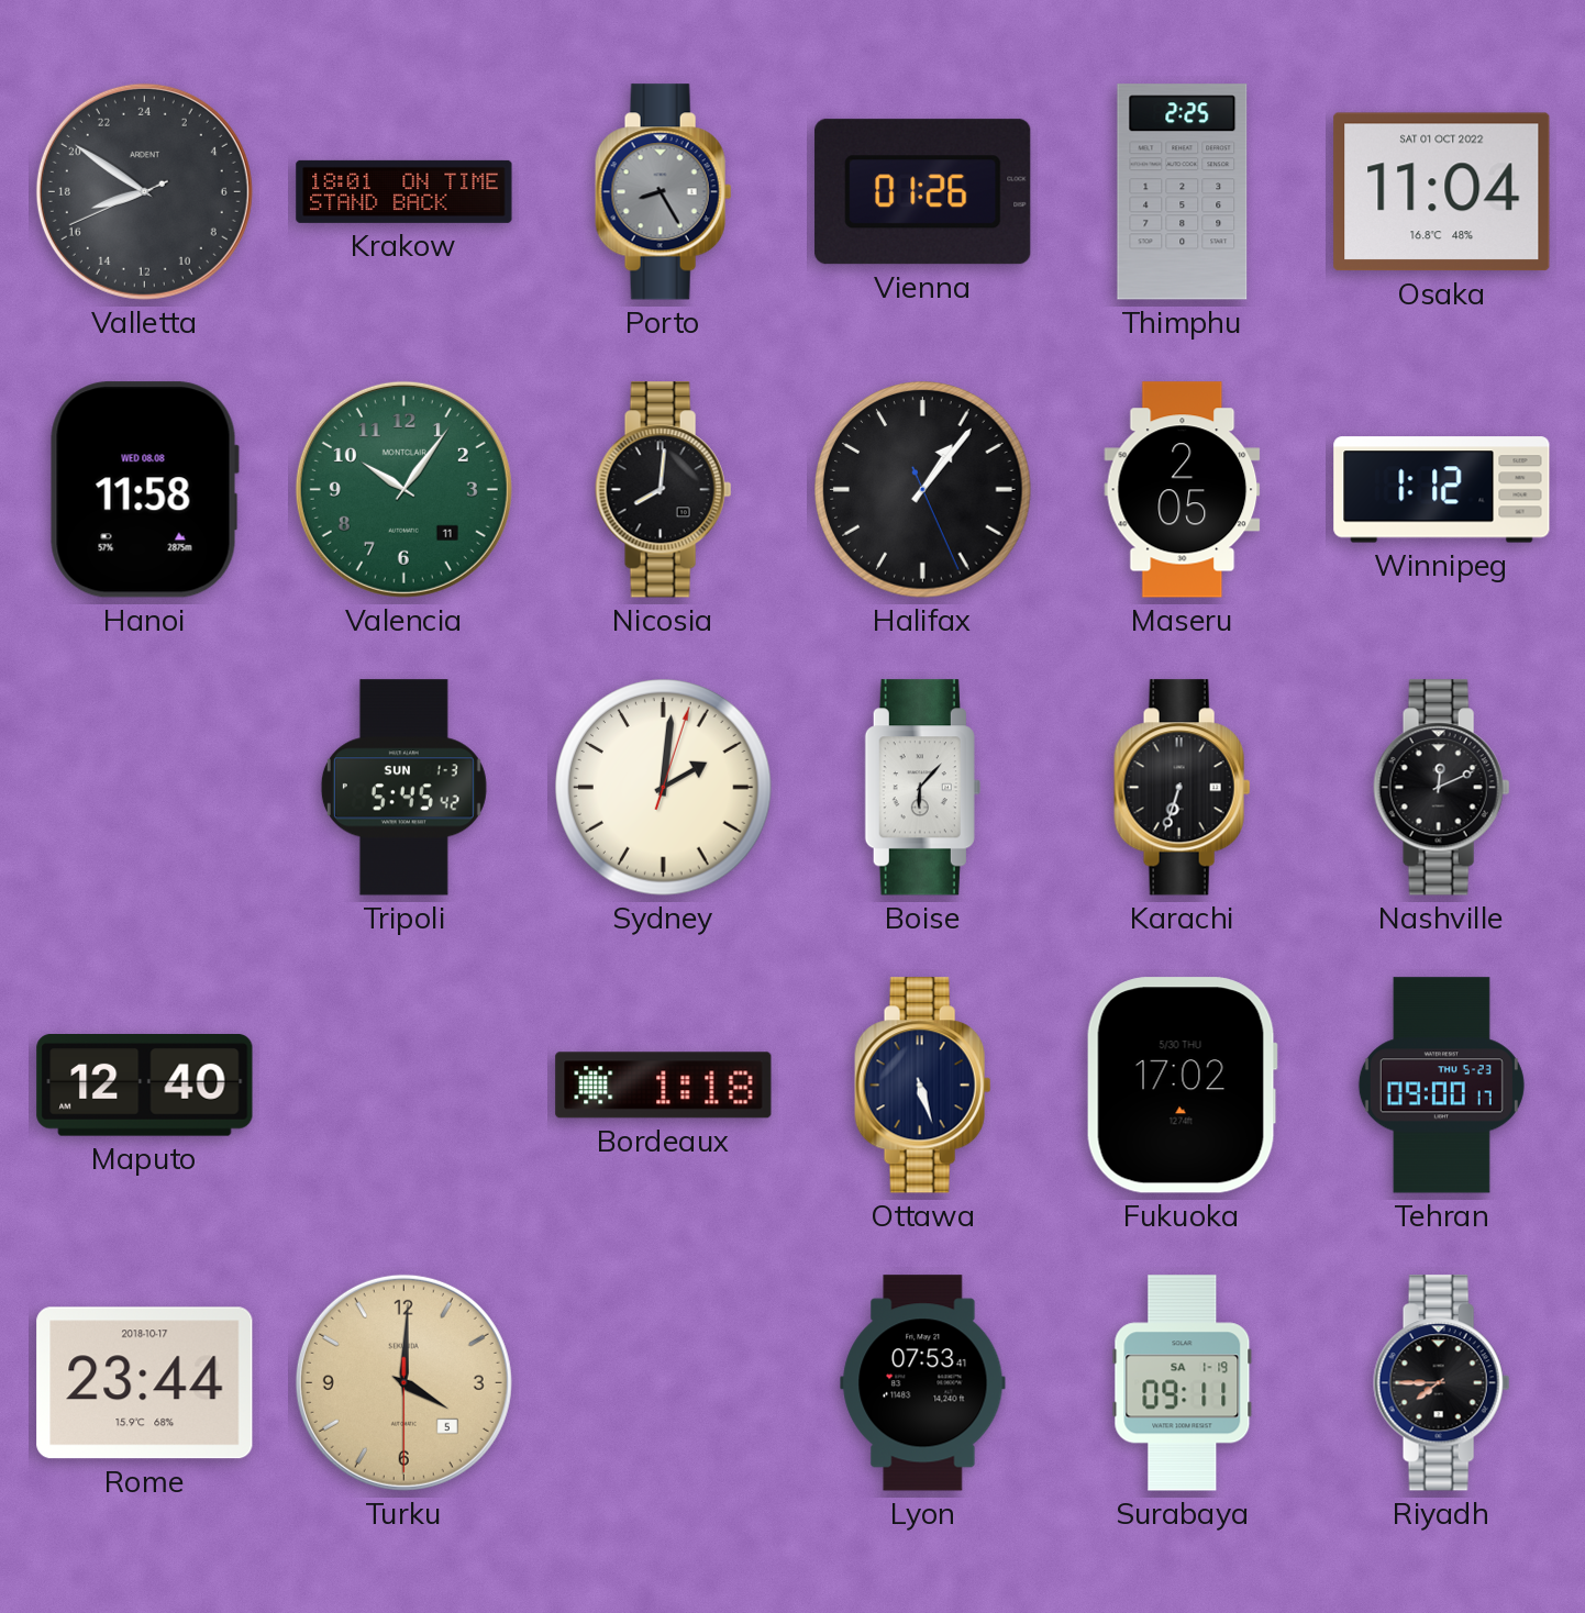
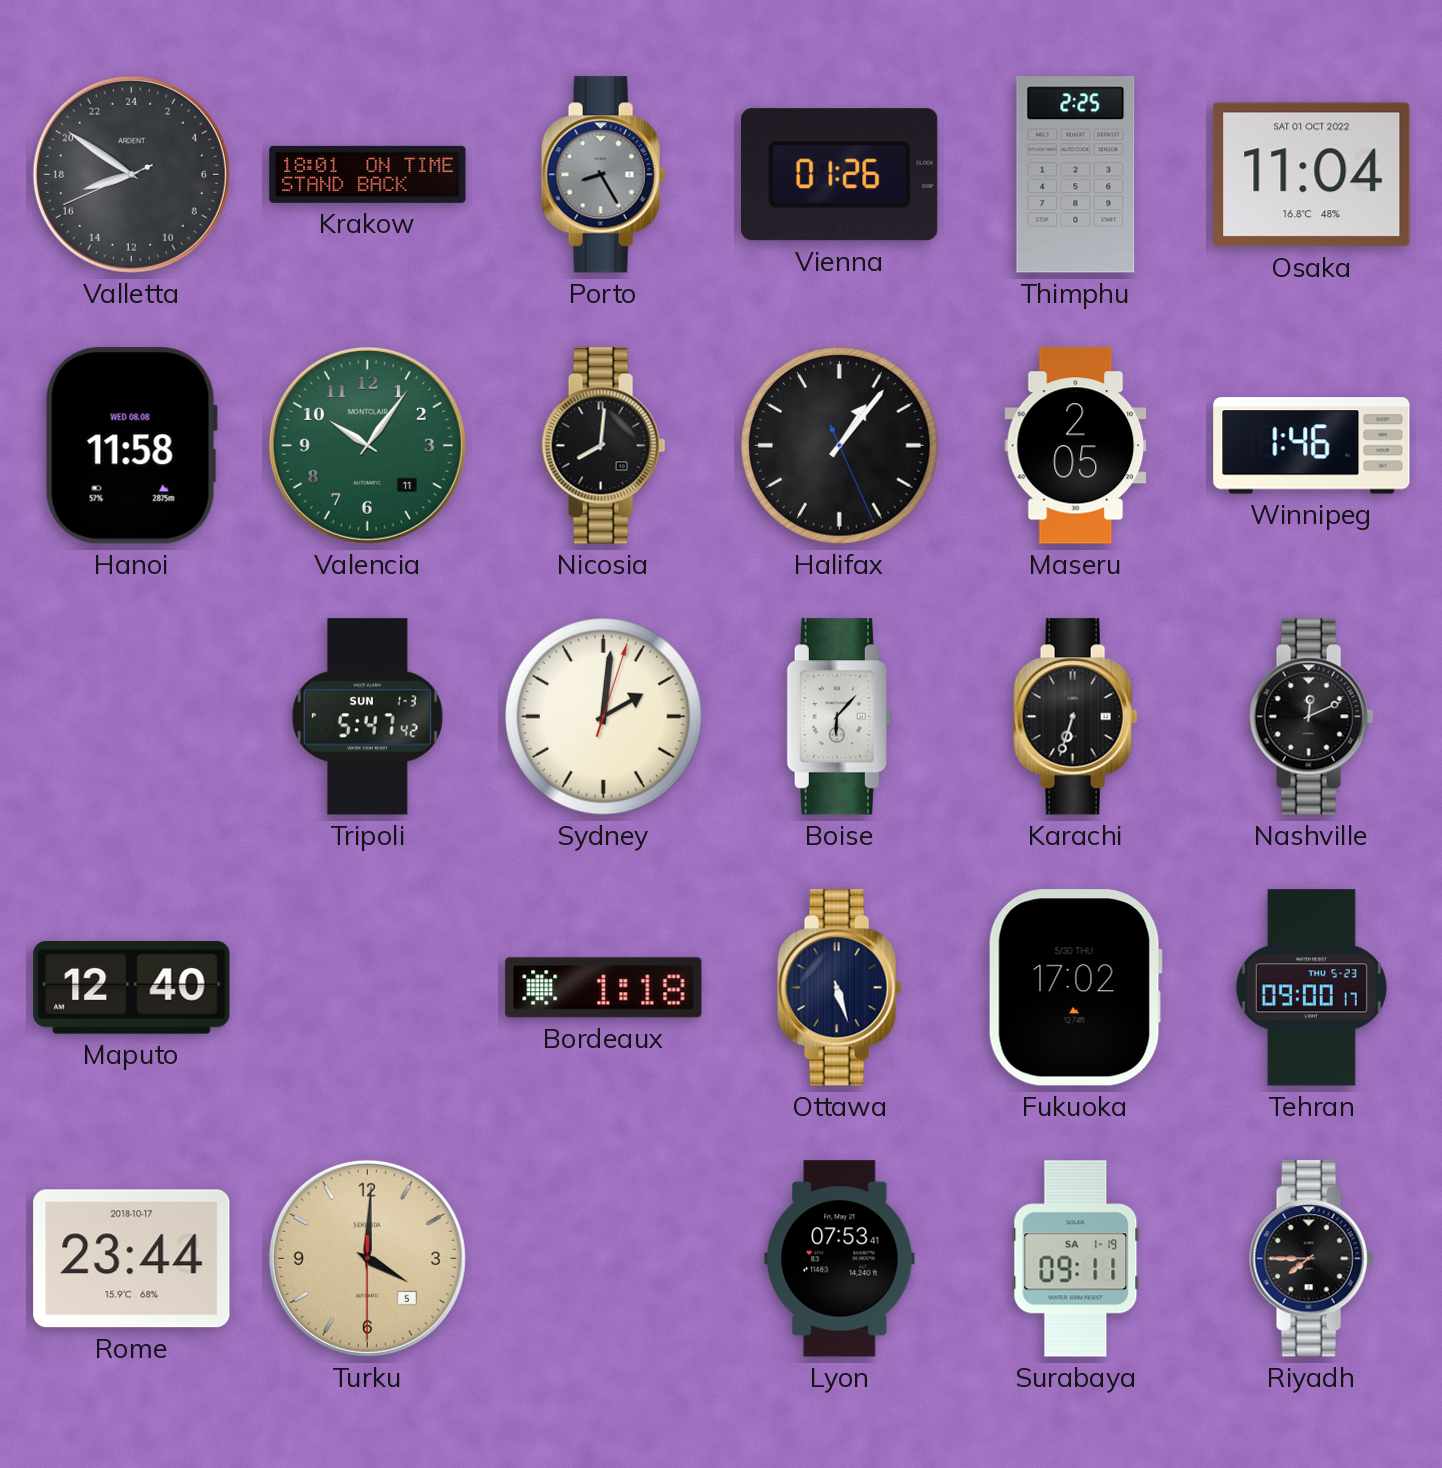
Winnipeg: 1:12 -> 1:46
Tripoli: 5:45 -> 5:47
